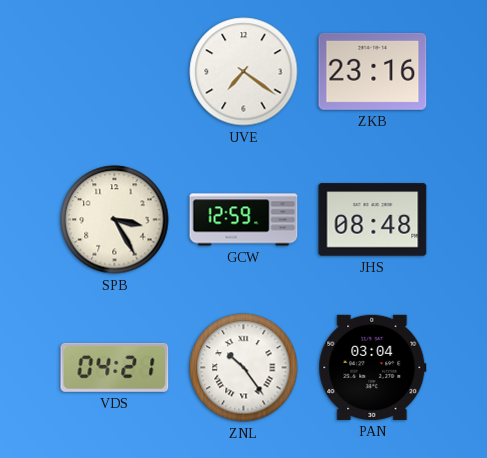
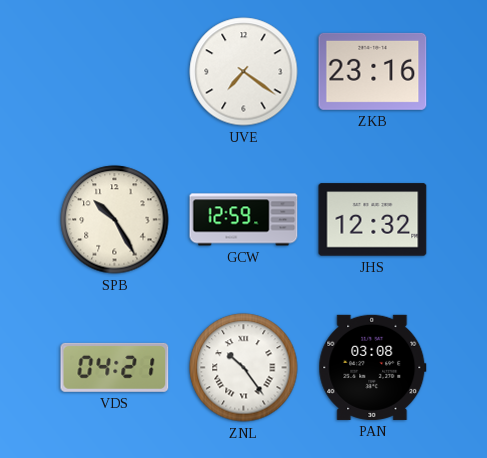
SPB: 3:25 -> 10:25
JHS: 08:48 -> 12:32
PAN: 03:04 -> 03:08
